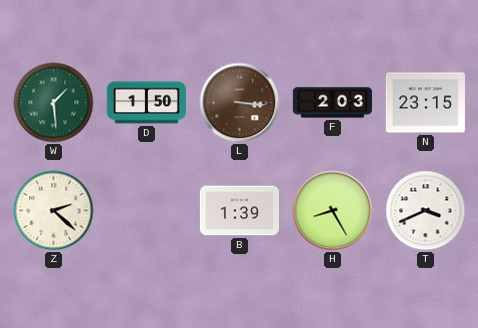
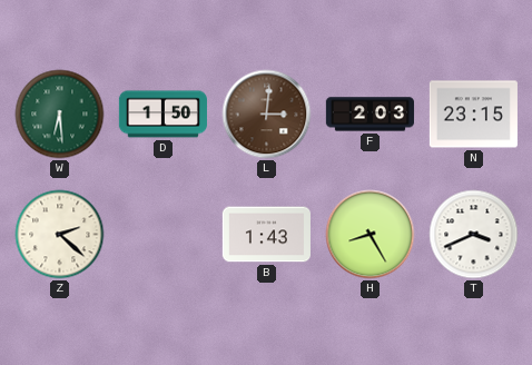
W: 1:29 -> 6:29
L: 3:16 -> 3:01
B: 1:39 -> 1:43
